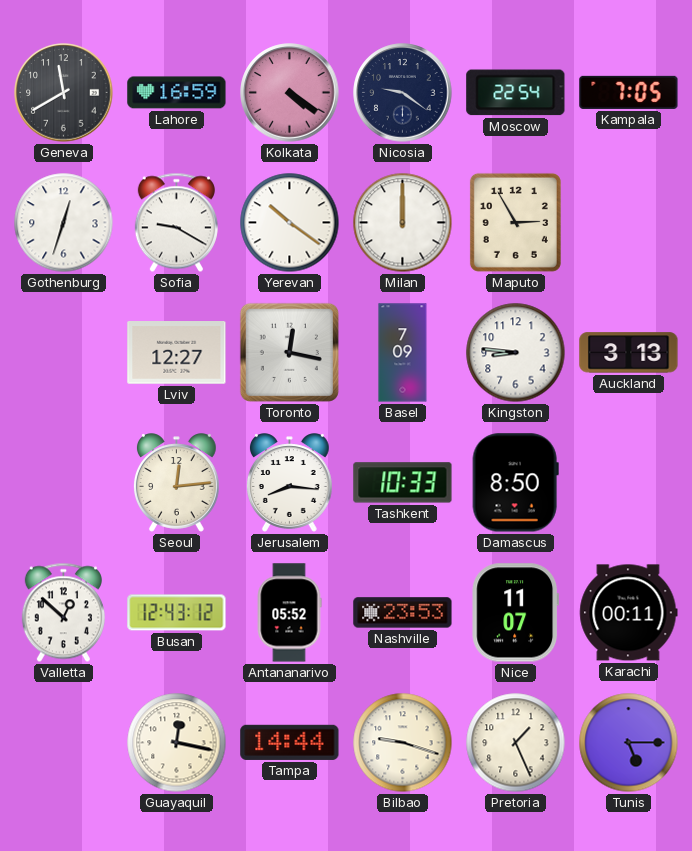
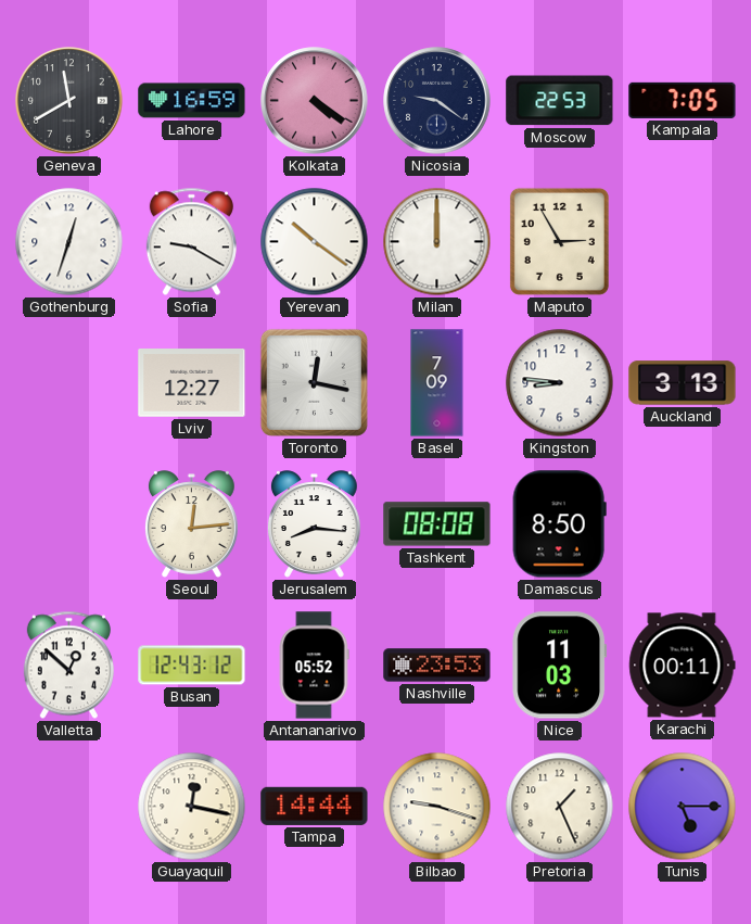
Moscow: 22:54 -> 22:53
Tashkent: 10:33 -> 08:08
Nice: 11:07 -> 11:03
